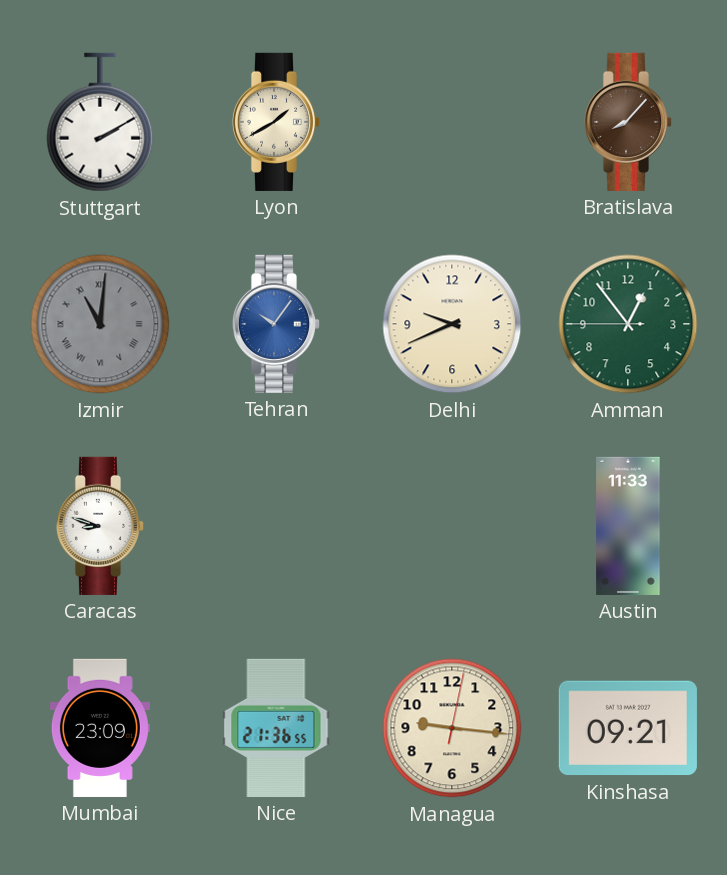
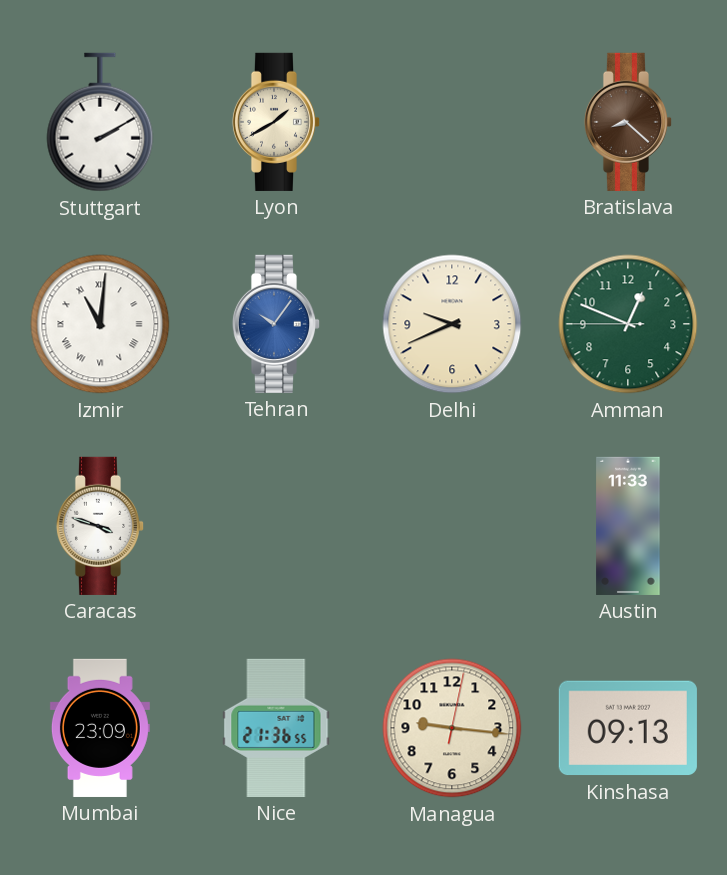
Bratislava: 8:07 -> 8:22
Izmir dial: grey -> white
Amman: 12:53 -> 12:48
Caracas: 8:48 -> 3:48
Kinshasa: 09:21 -> 09:13
